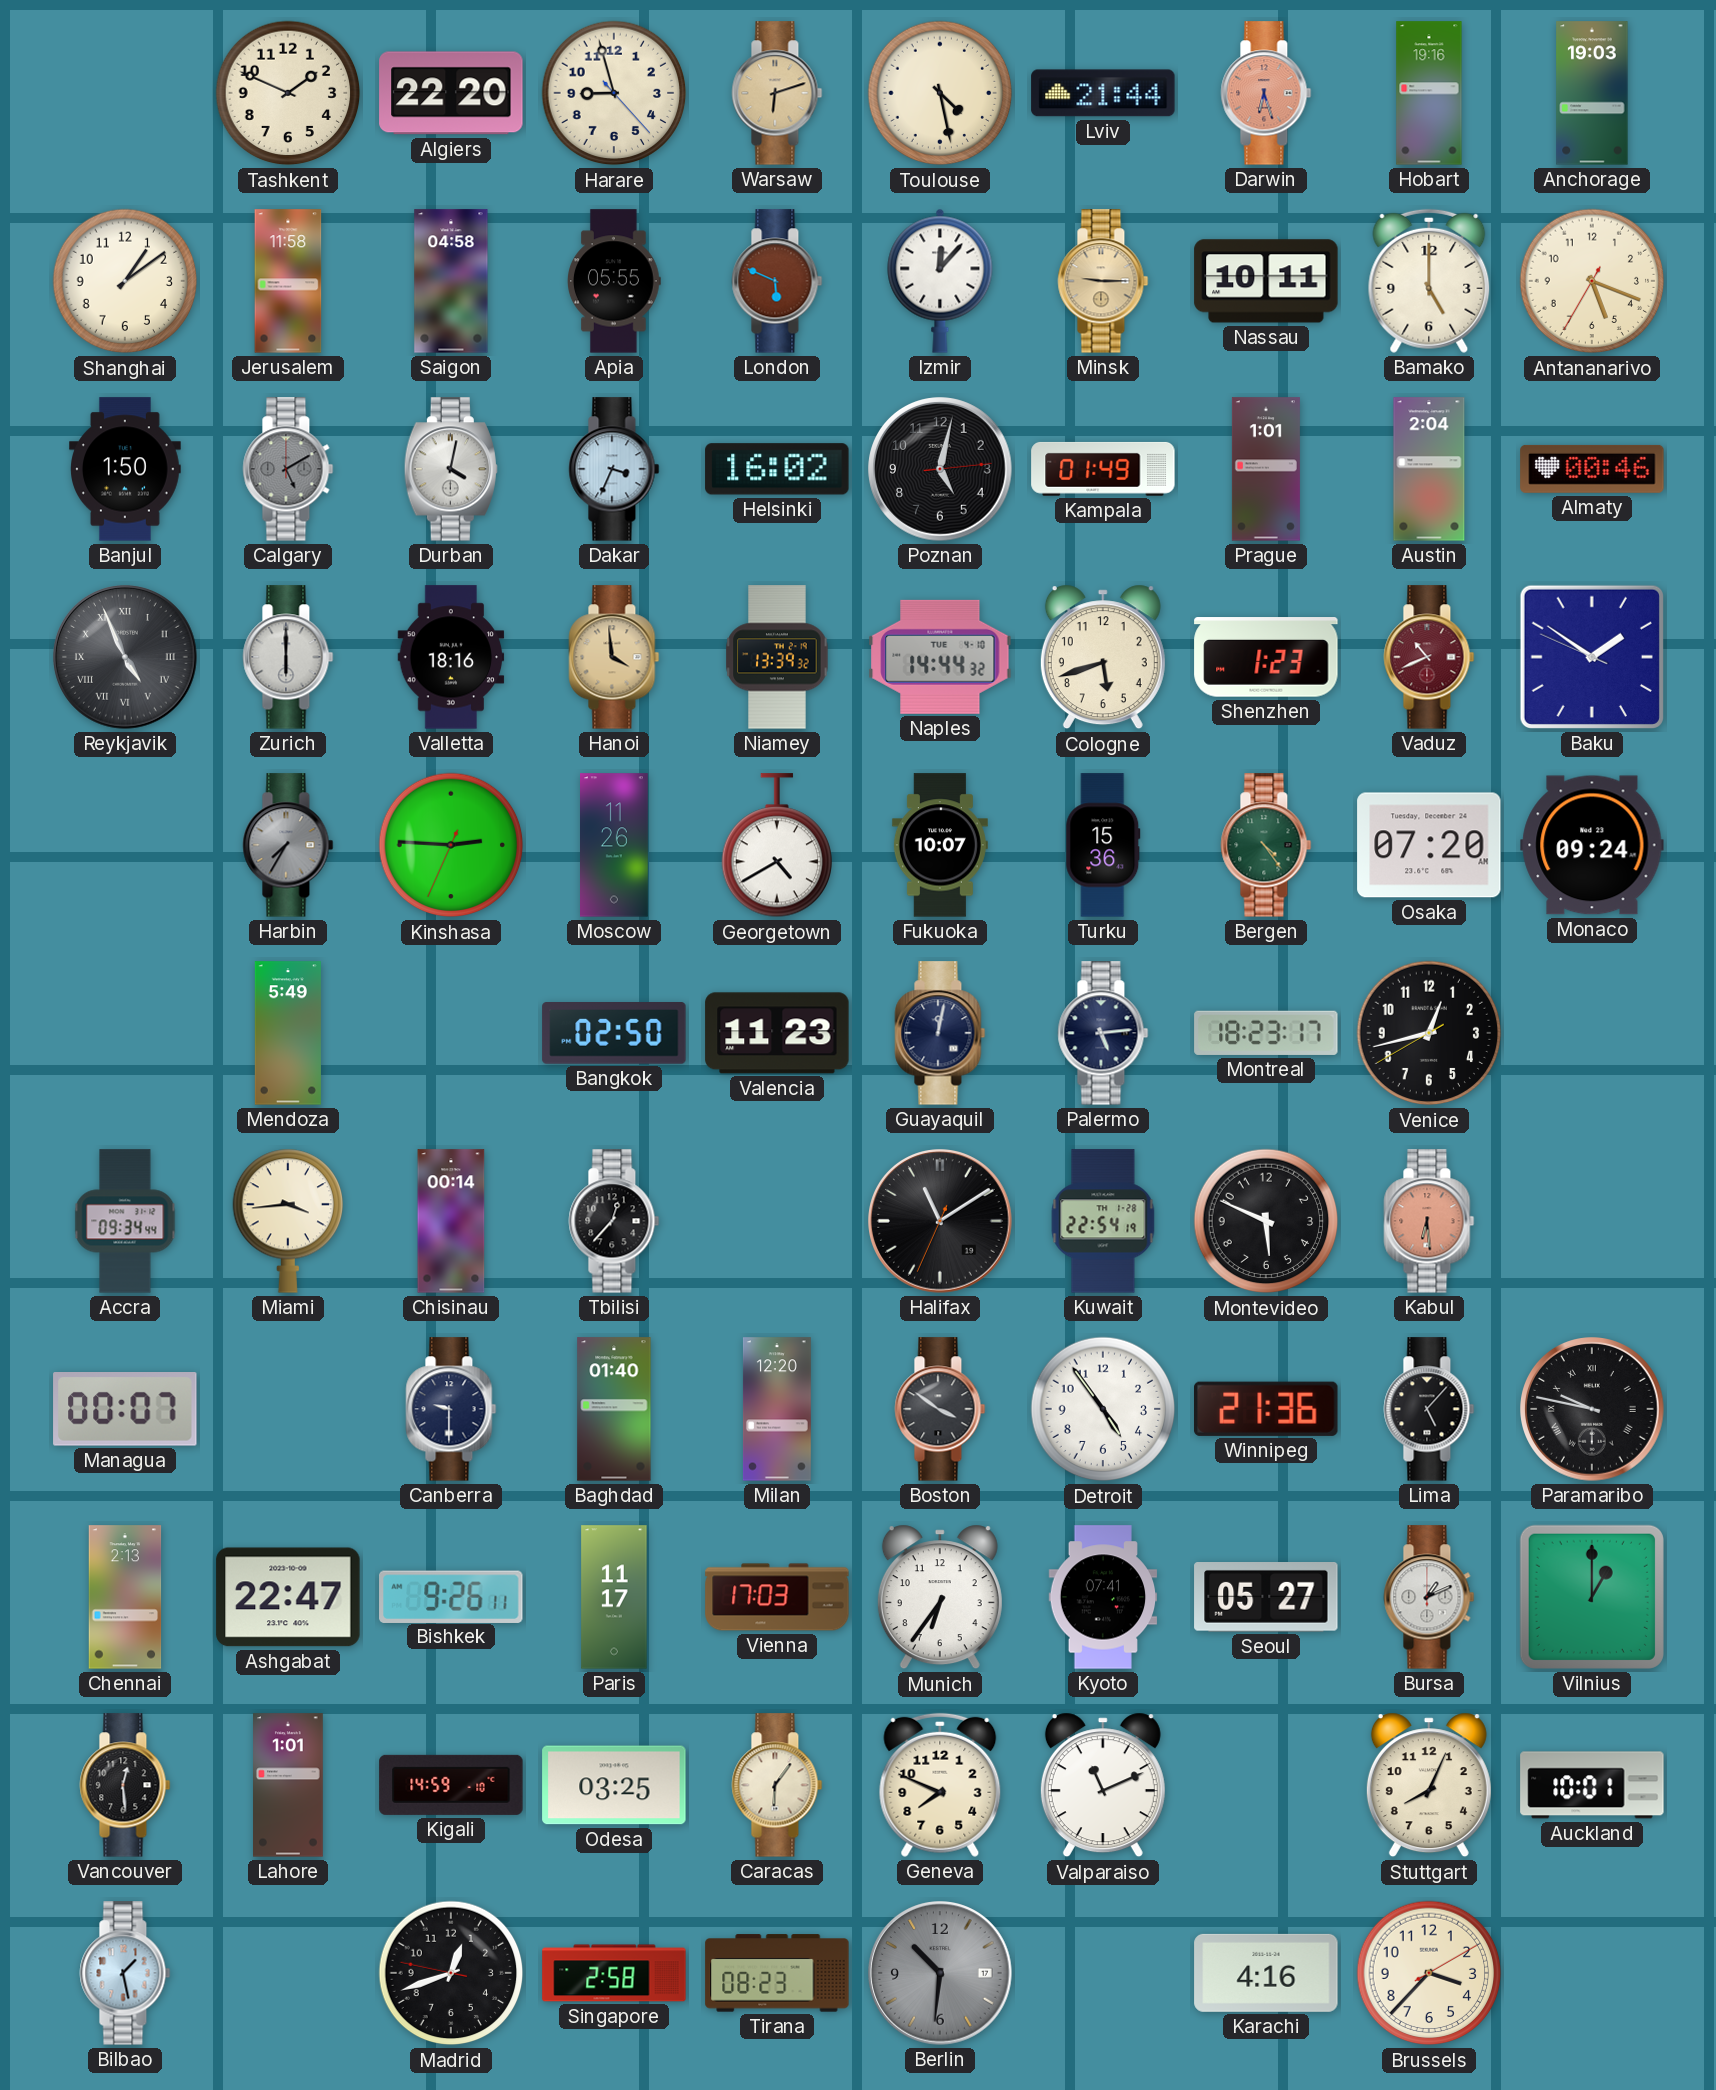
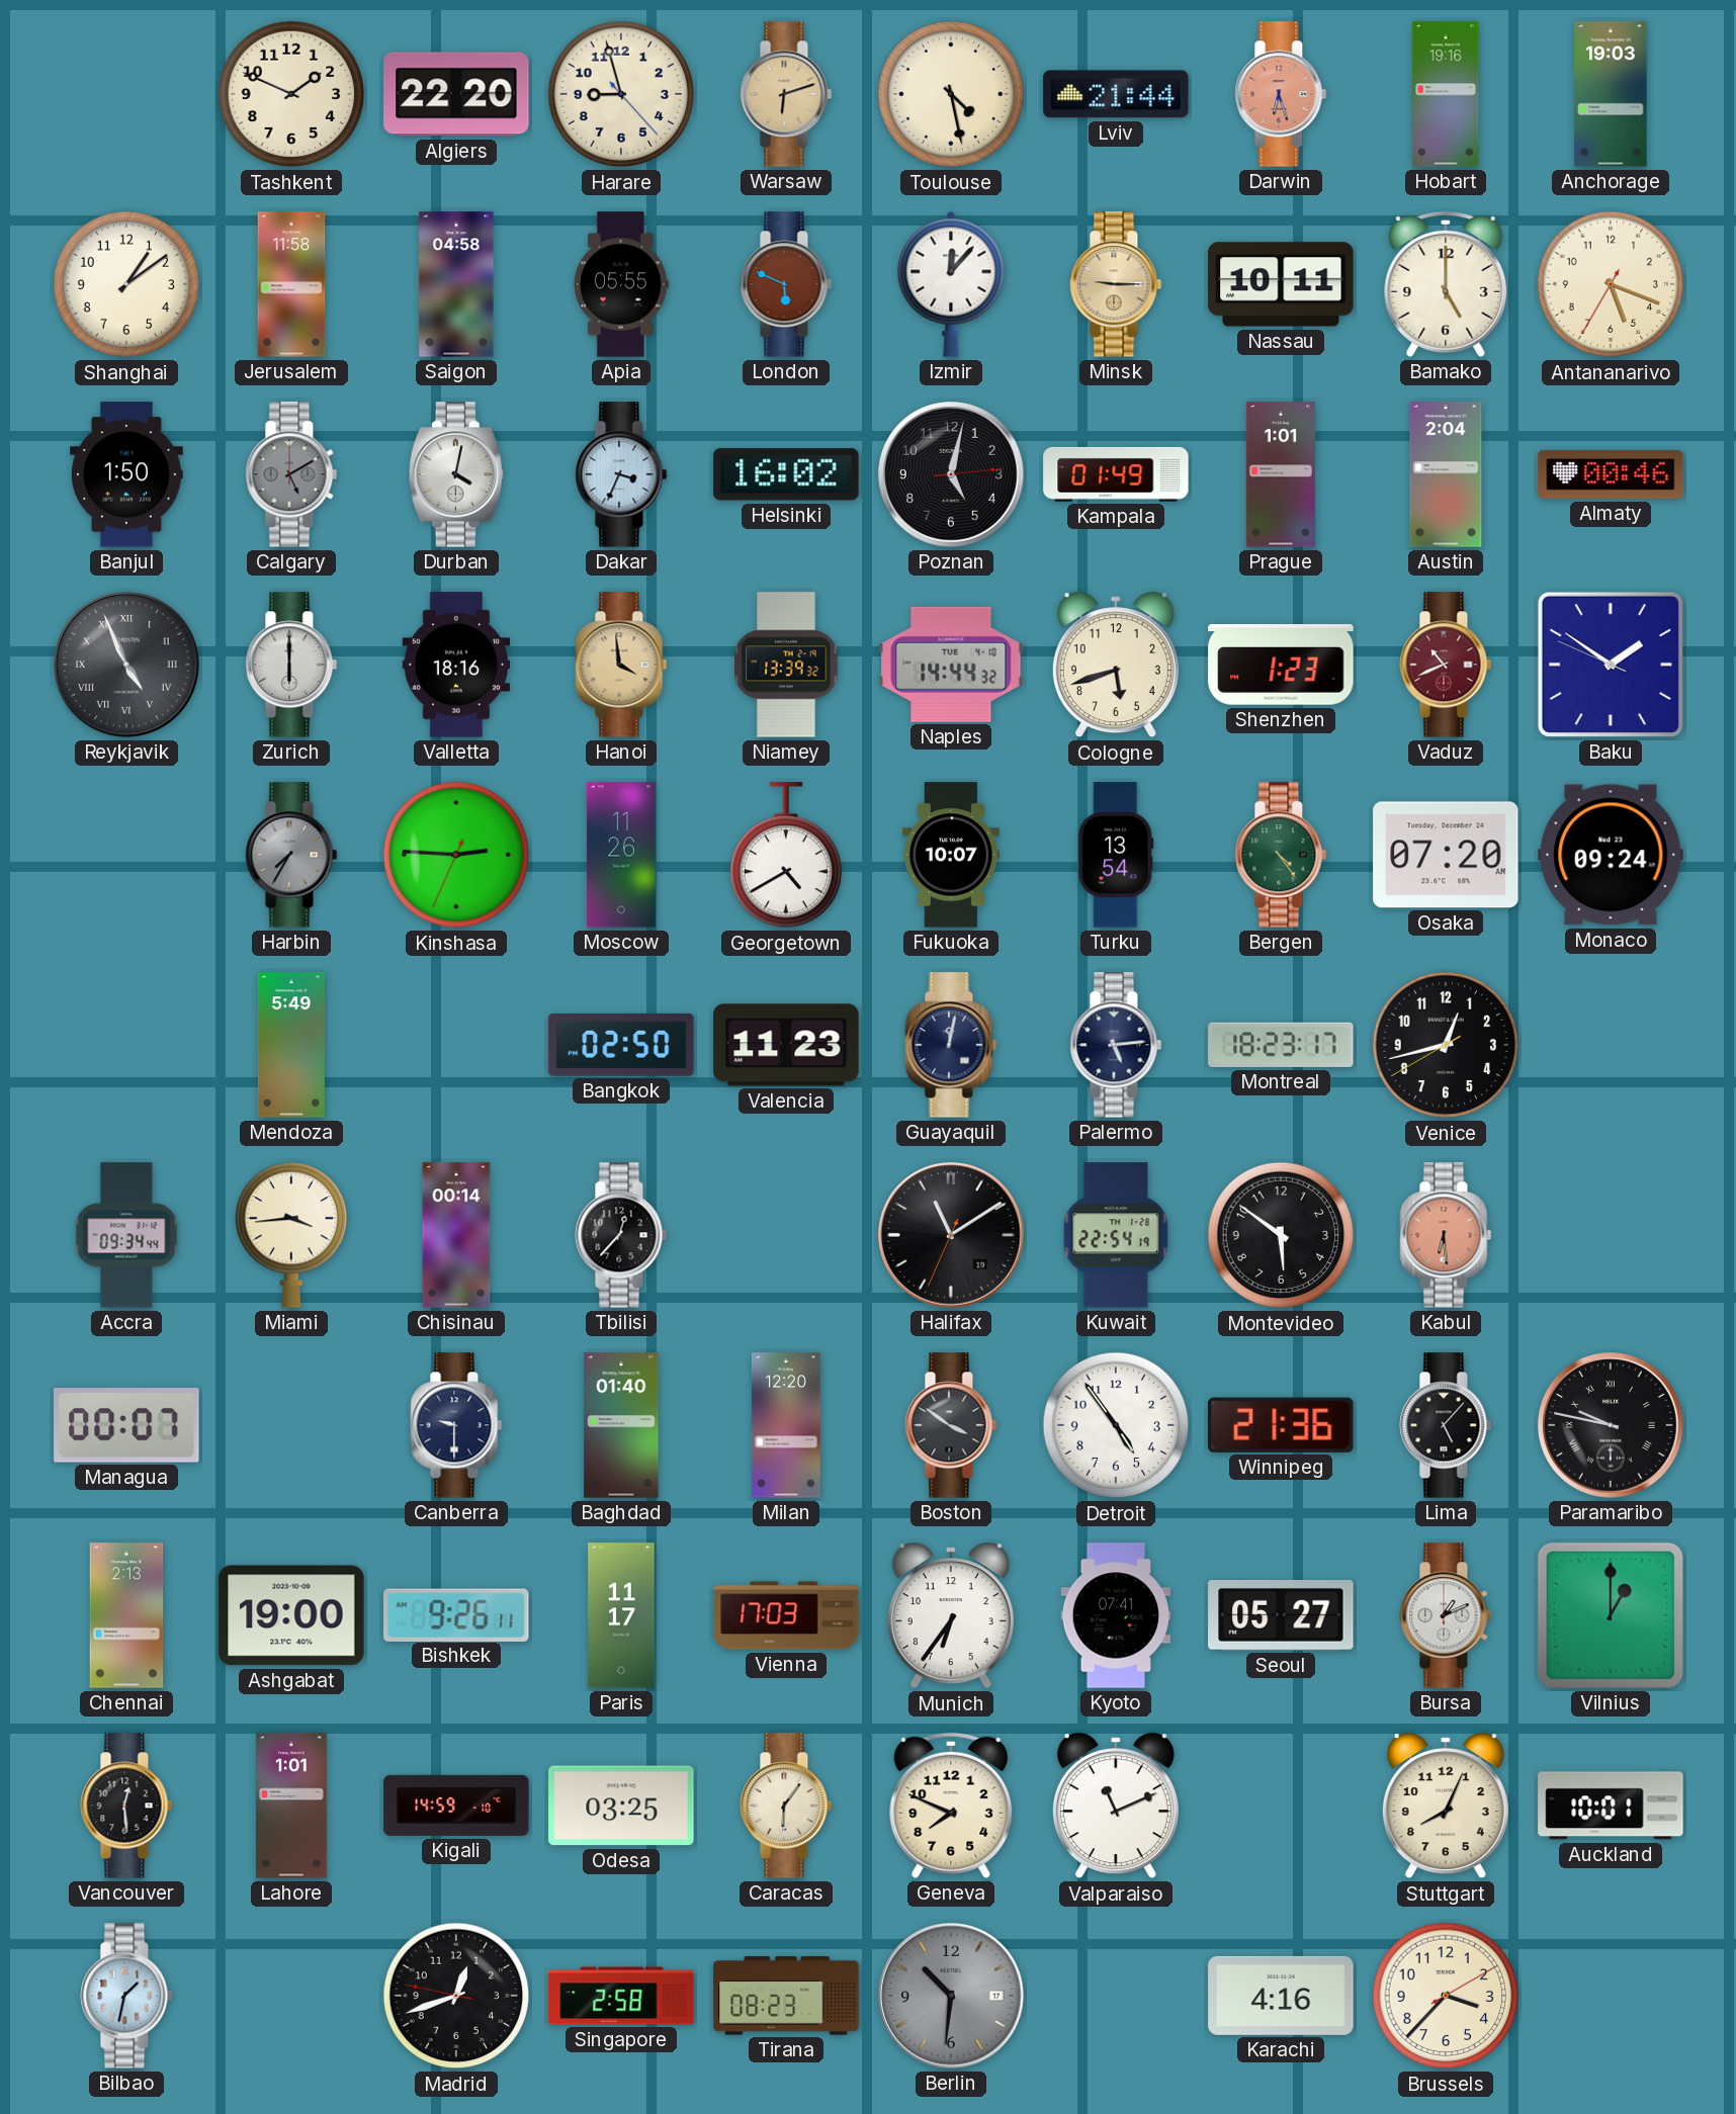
Turku: 15:36 -> 13:54
Montevideo: 5:49 -> 5:51
Ashgabat: 22:47 -> 19:00
Bilbao: 1:28 -> 1:32
